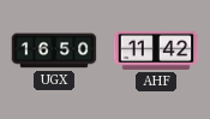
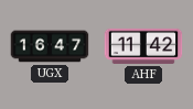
UGX: 16:50 -> 16:47
